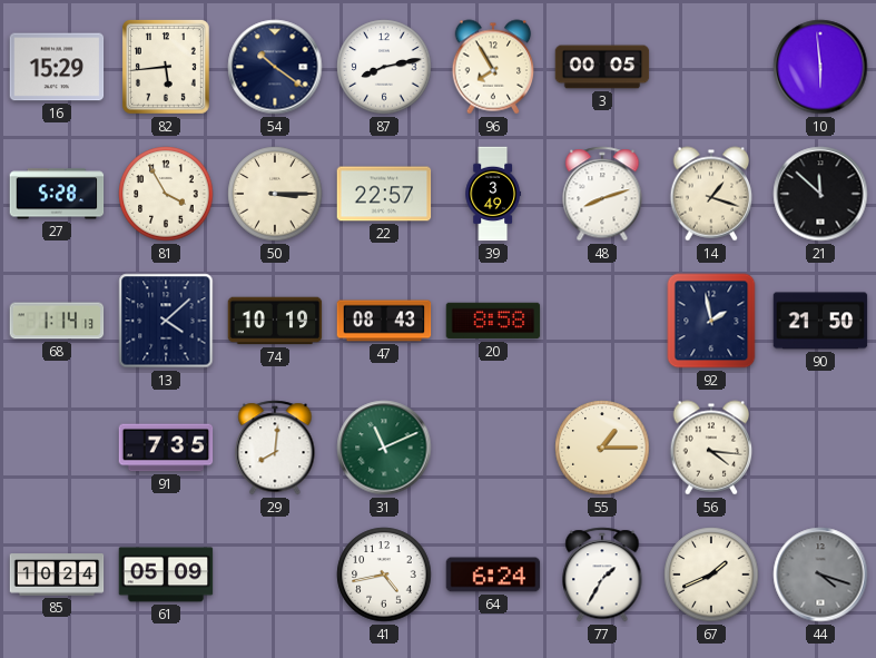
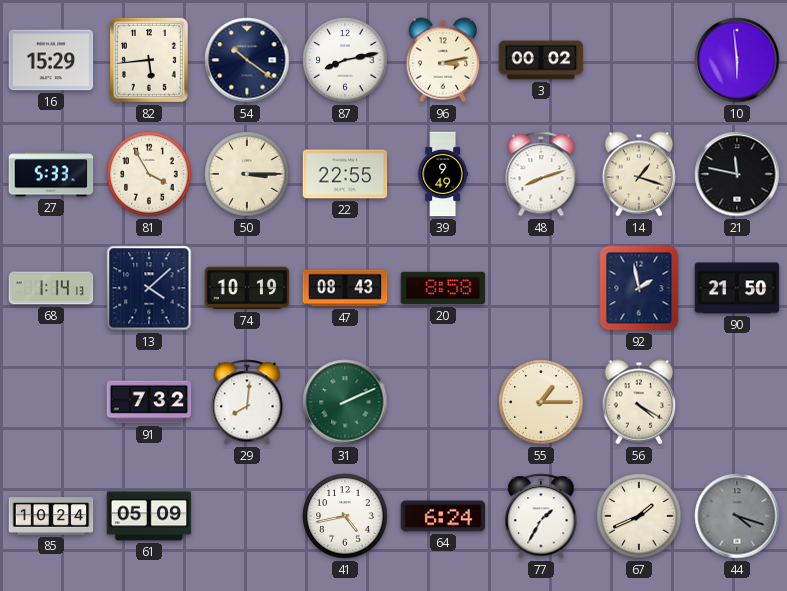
96: 7:55 -> 3:13
3: 00:05 -> 00:02
27: 5:28 -> 5:33
22: 22:57 -> 22:55
39: 3:49 -> 9:49
21: 11:52 -> 11:47
91: 7:35 -> 7:32
31: 11:11 -> 2:11
56: 4:16 -> 4:20
